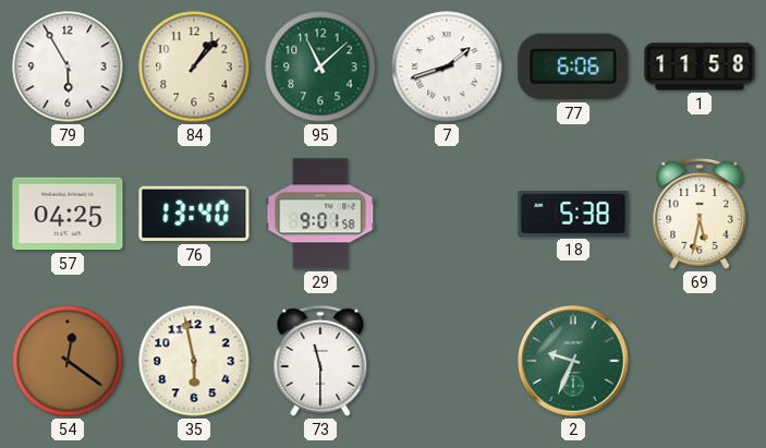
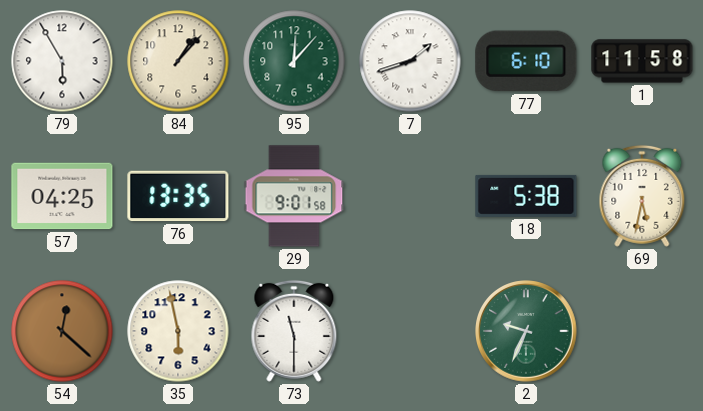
95: 11:08 -> 12:07
77: 6:06 -> 6:10
76: 13:40 -> 13:35
54: 12:21 -> 12:22
